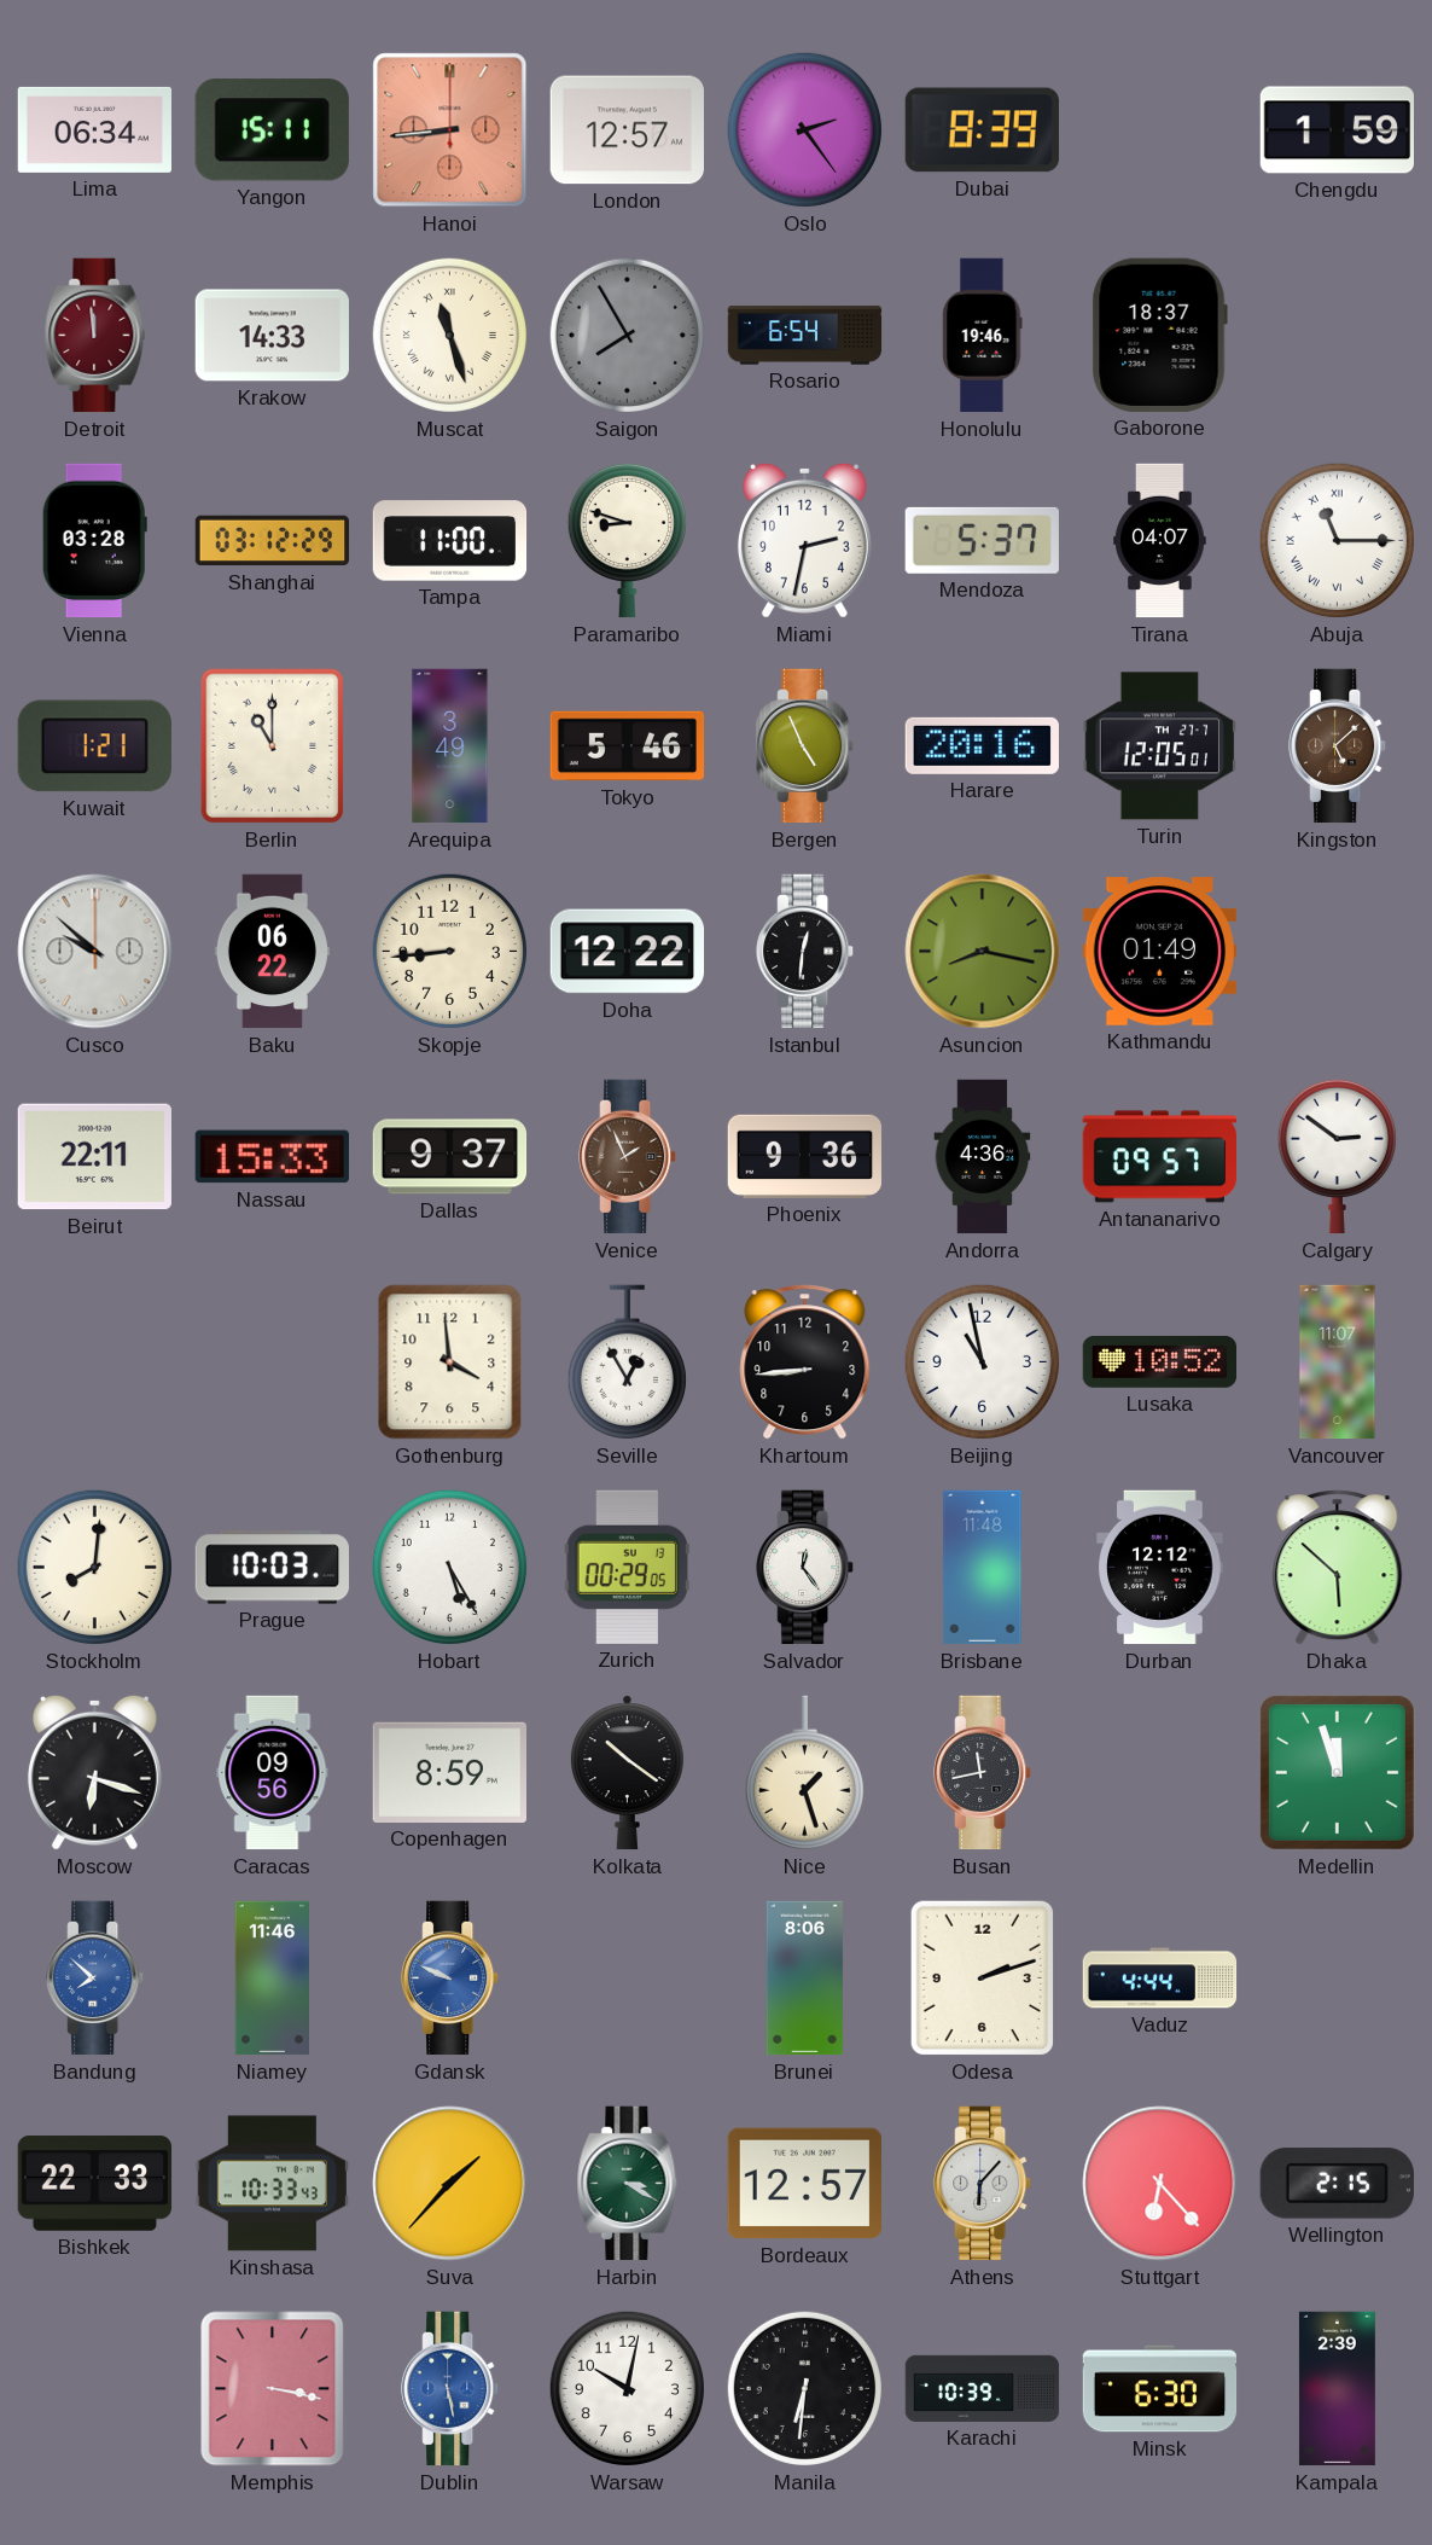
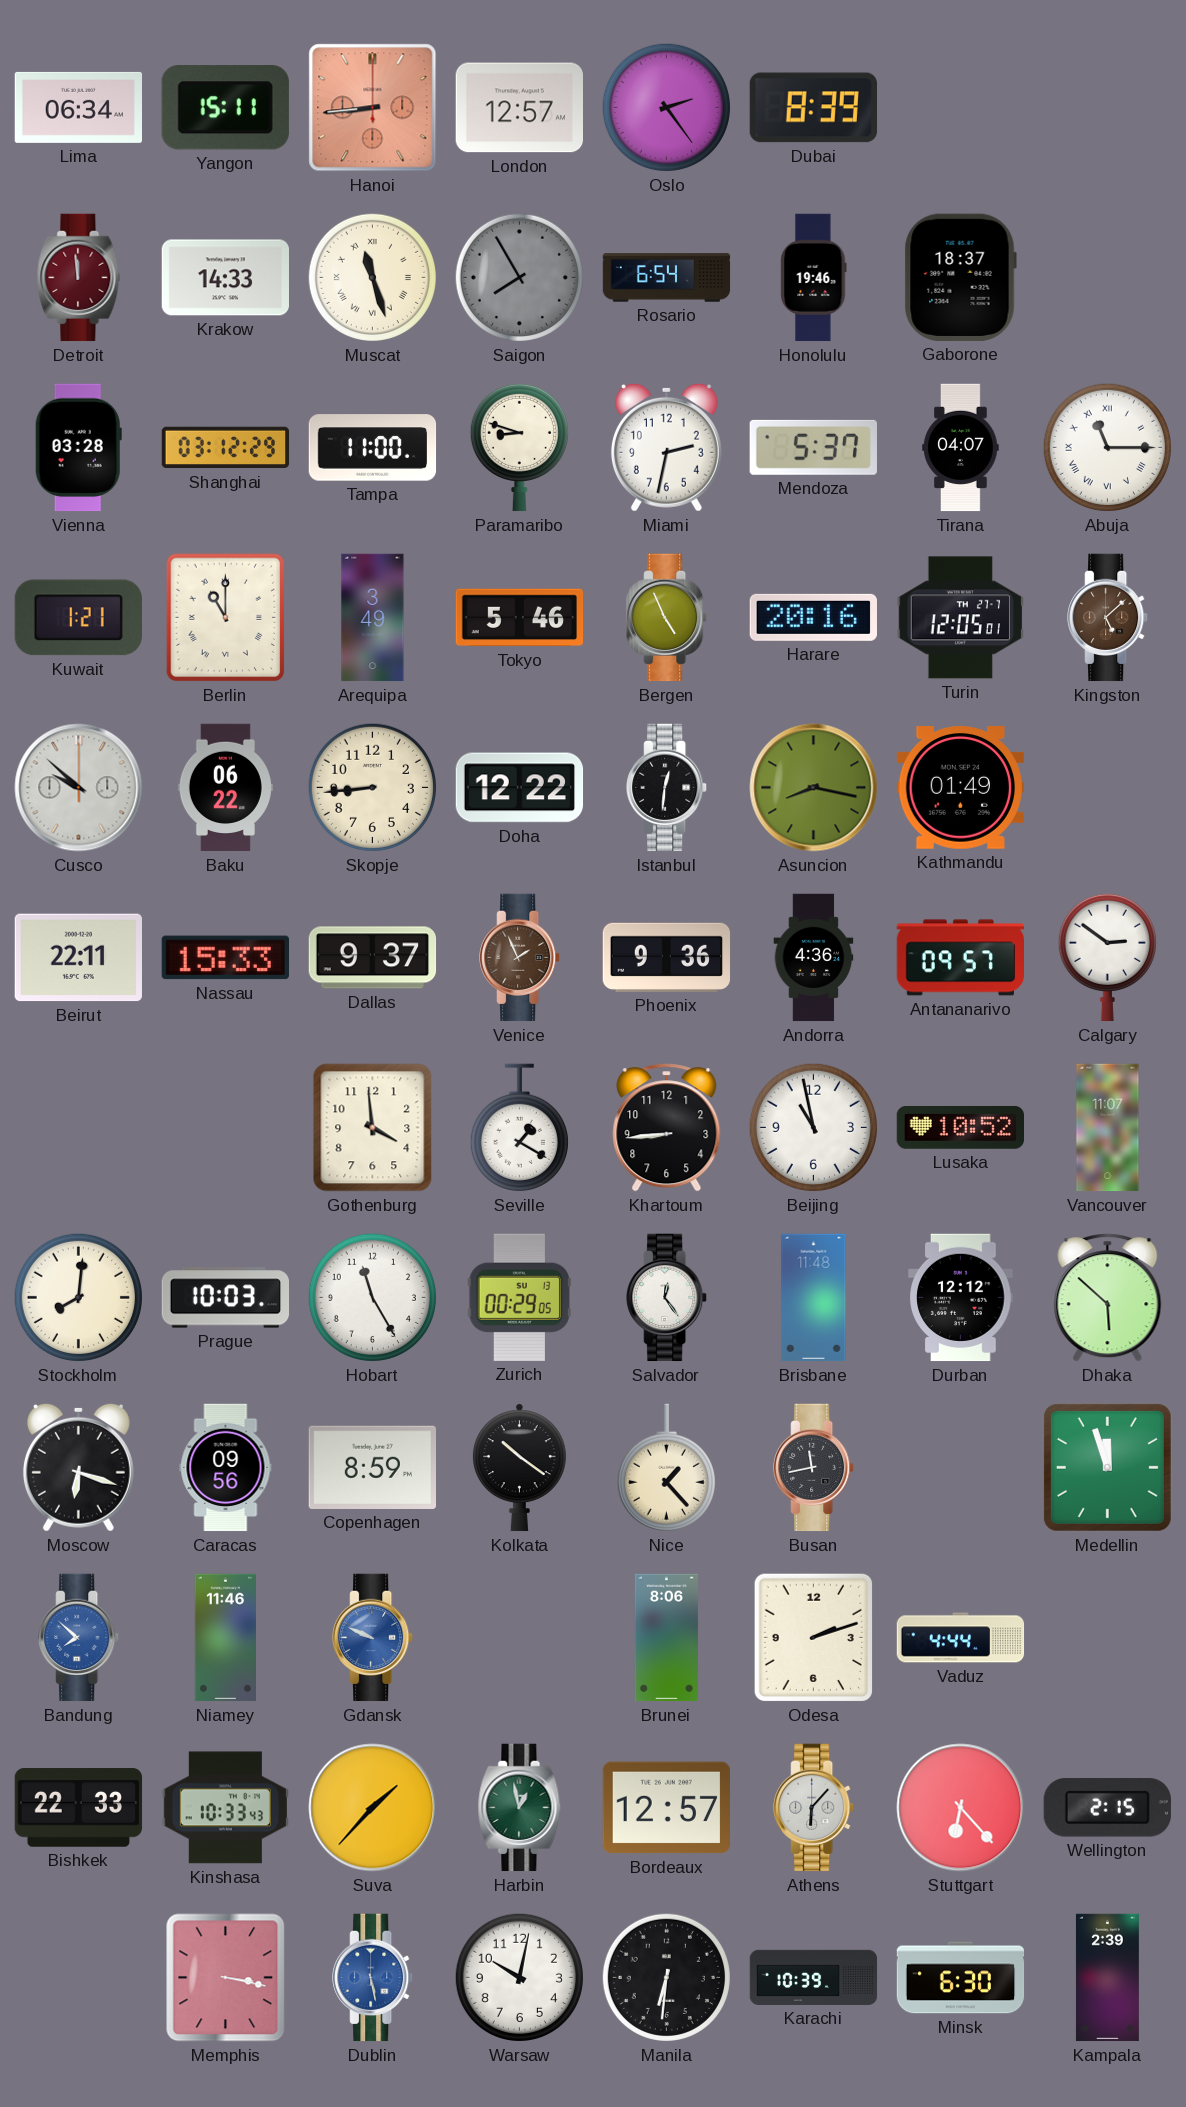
Chengdu: 1:59 -> none
Seville: 12:55 -> 1:20
Hobart: 5:25 -> 11:25
Nice: 1:27 -> 1:23
Harbin: 3:20 -> 12:58
